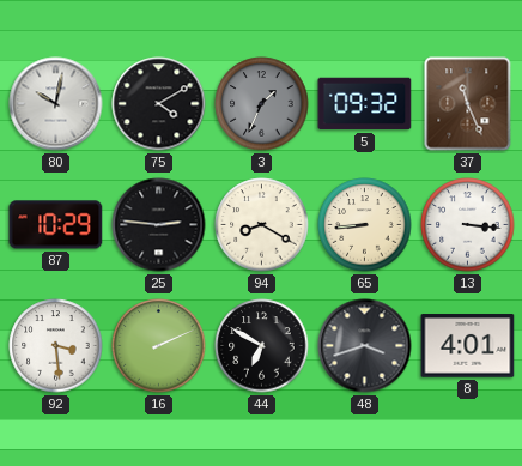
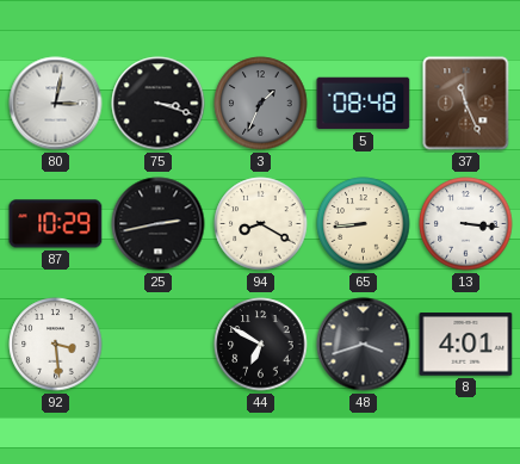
80: 10:02 -> 3:02
75: 4:10 -> 3:18
5: 09:32 -> 08:48
25: 2:46 -> 2:43
16: 2:11 -> none
